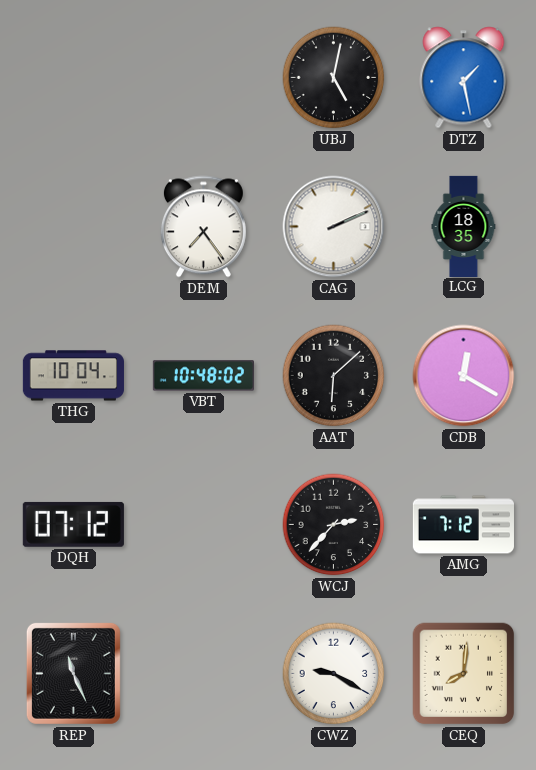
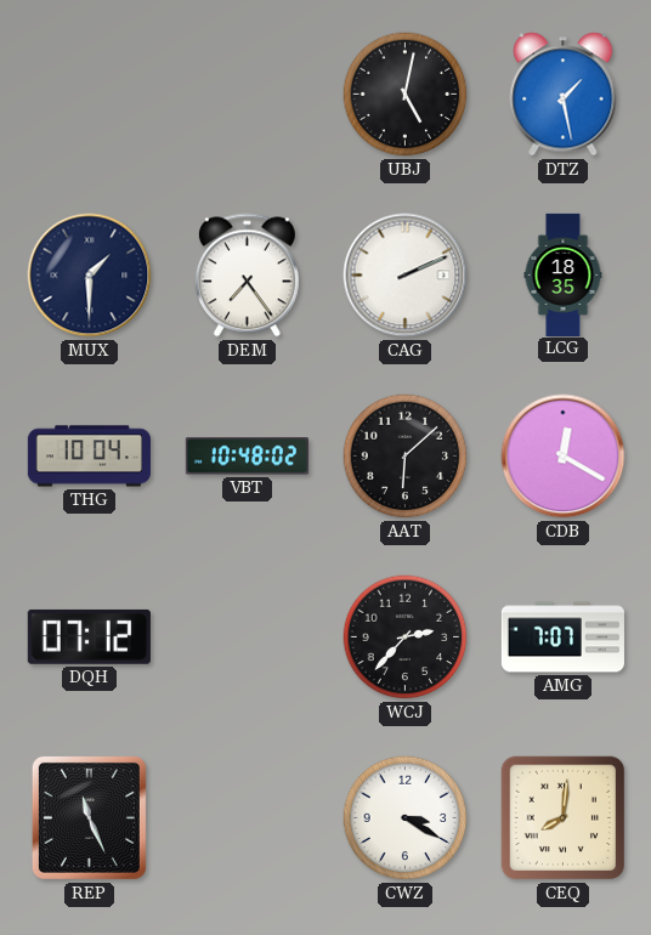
MUX: none -> 1:30
AMG: 7:12 -> 7:07
CWZ: 9:20 -> 3:20
